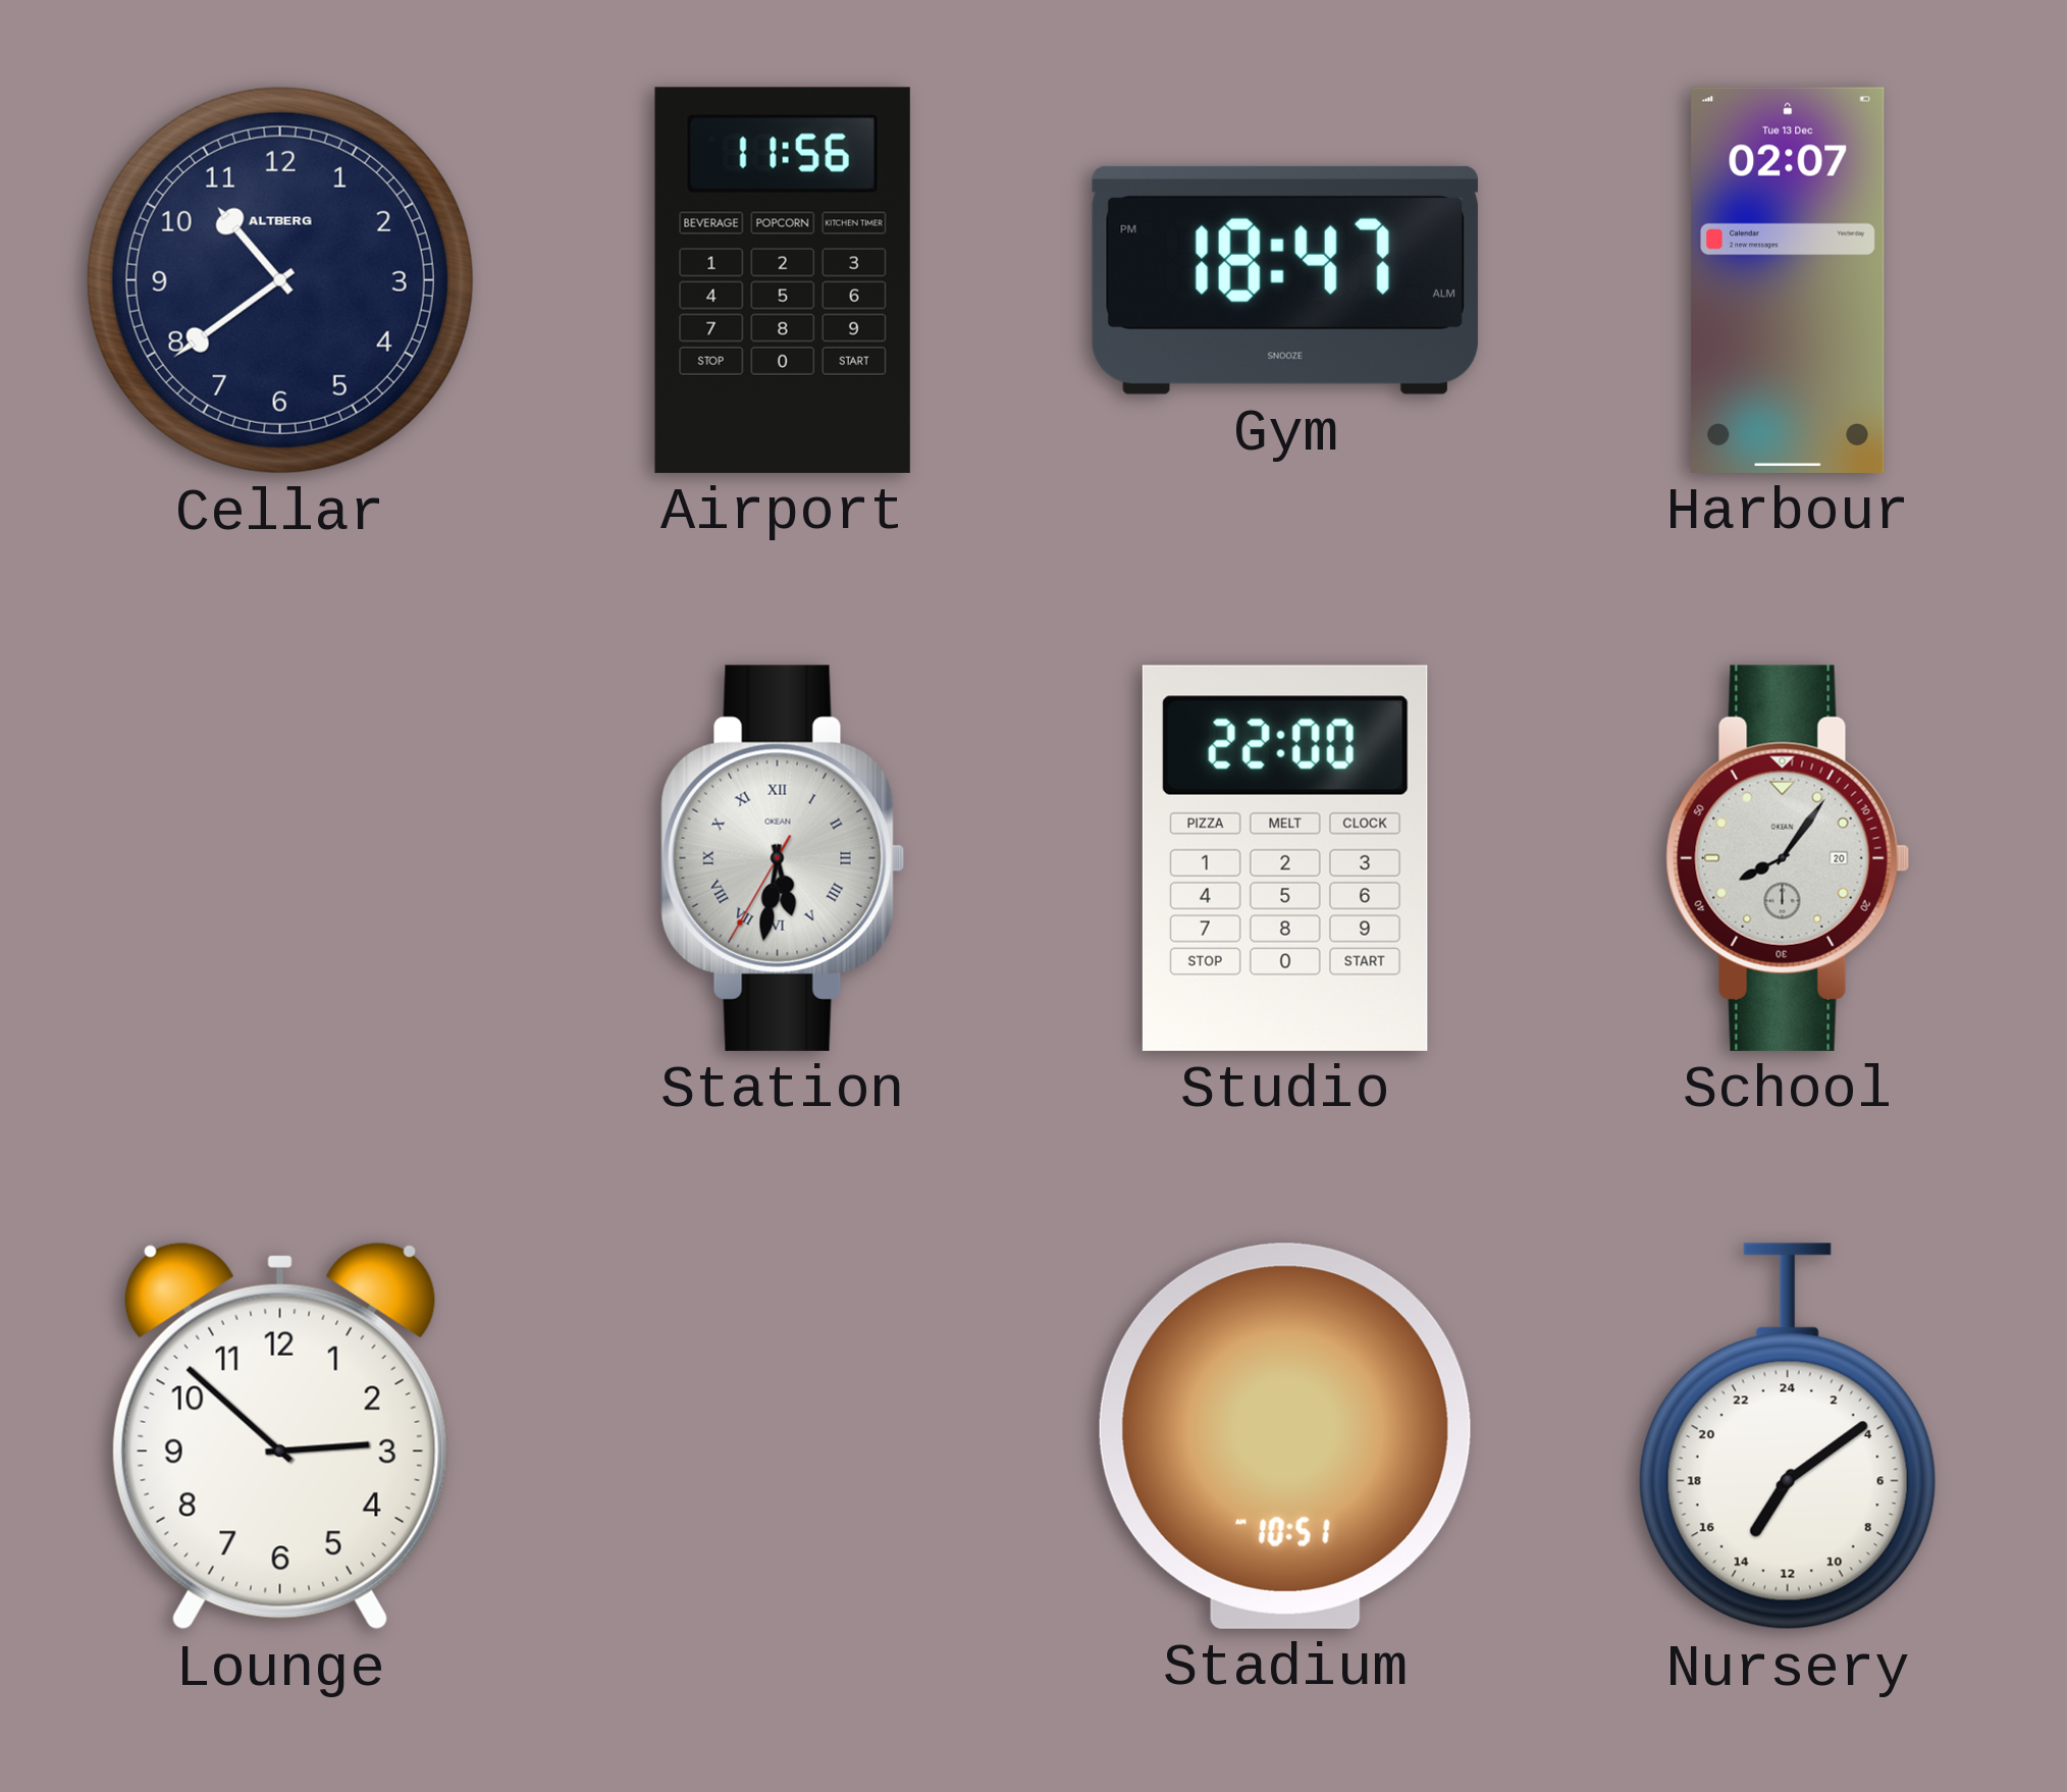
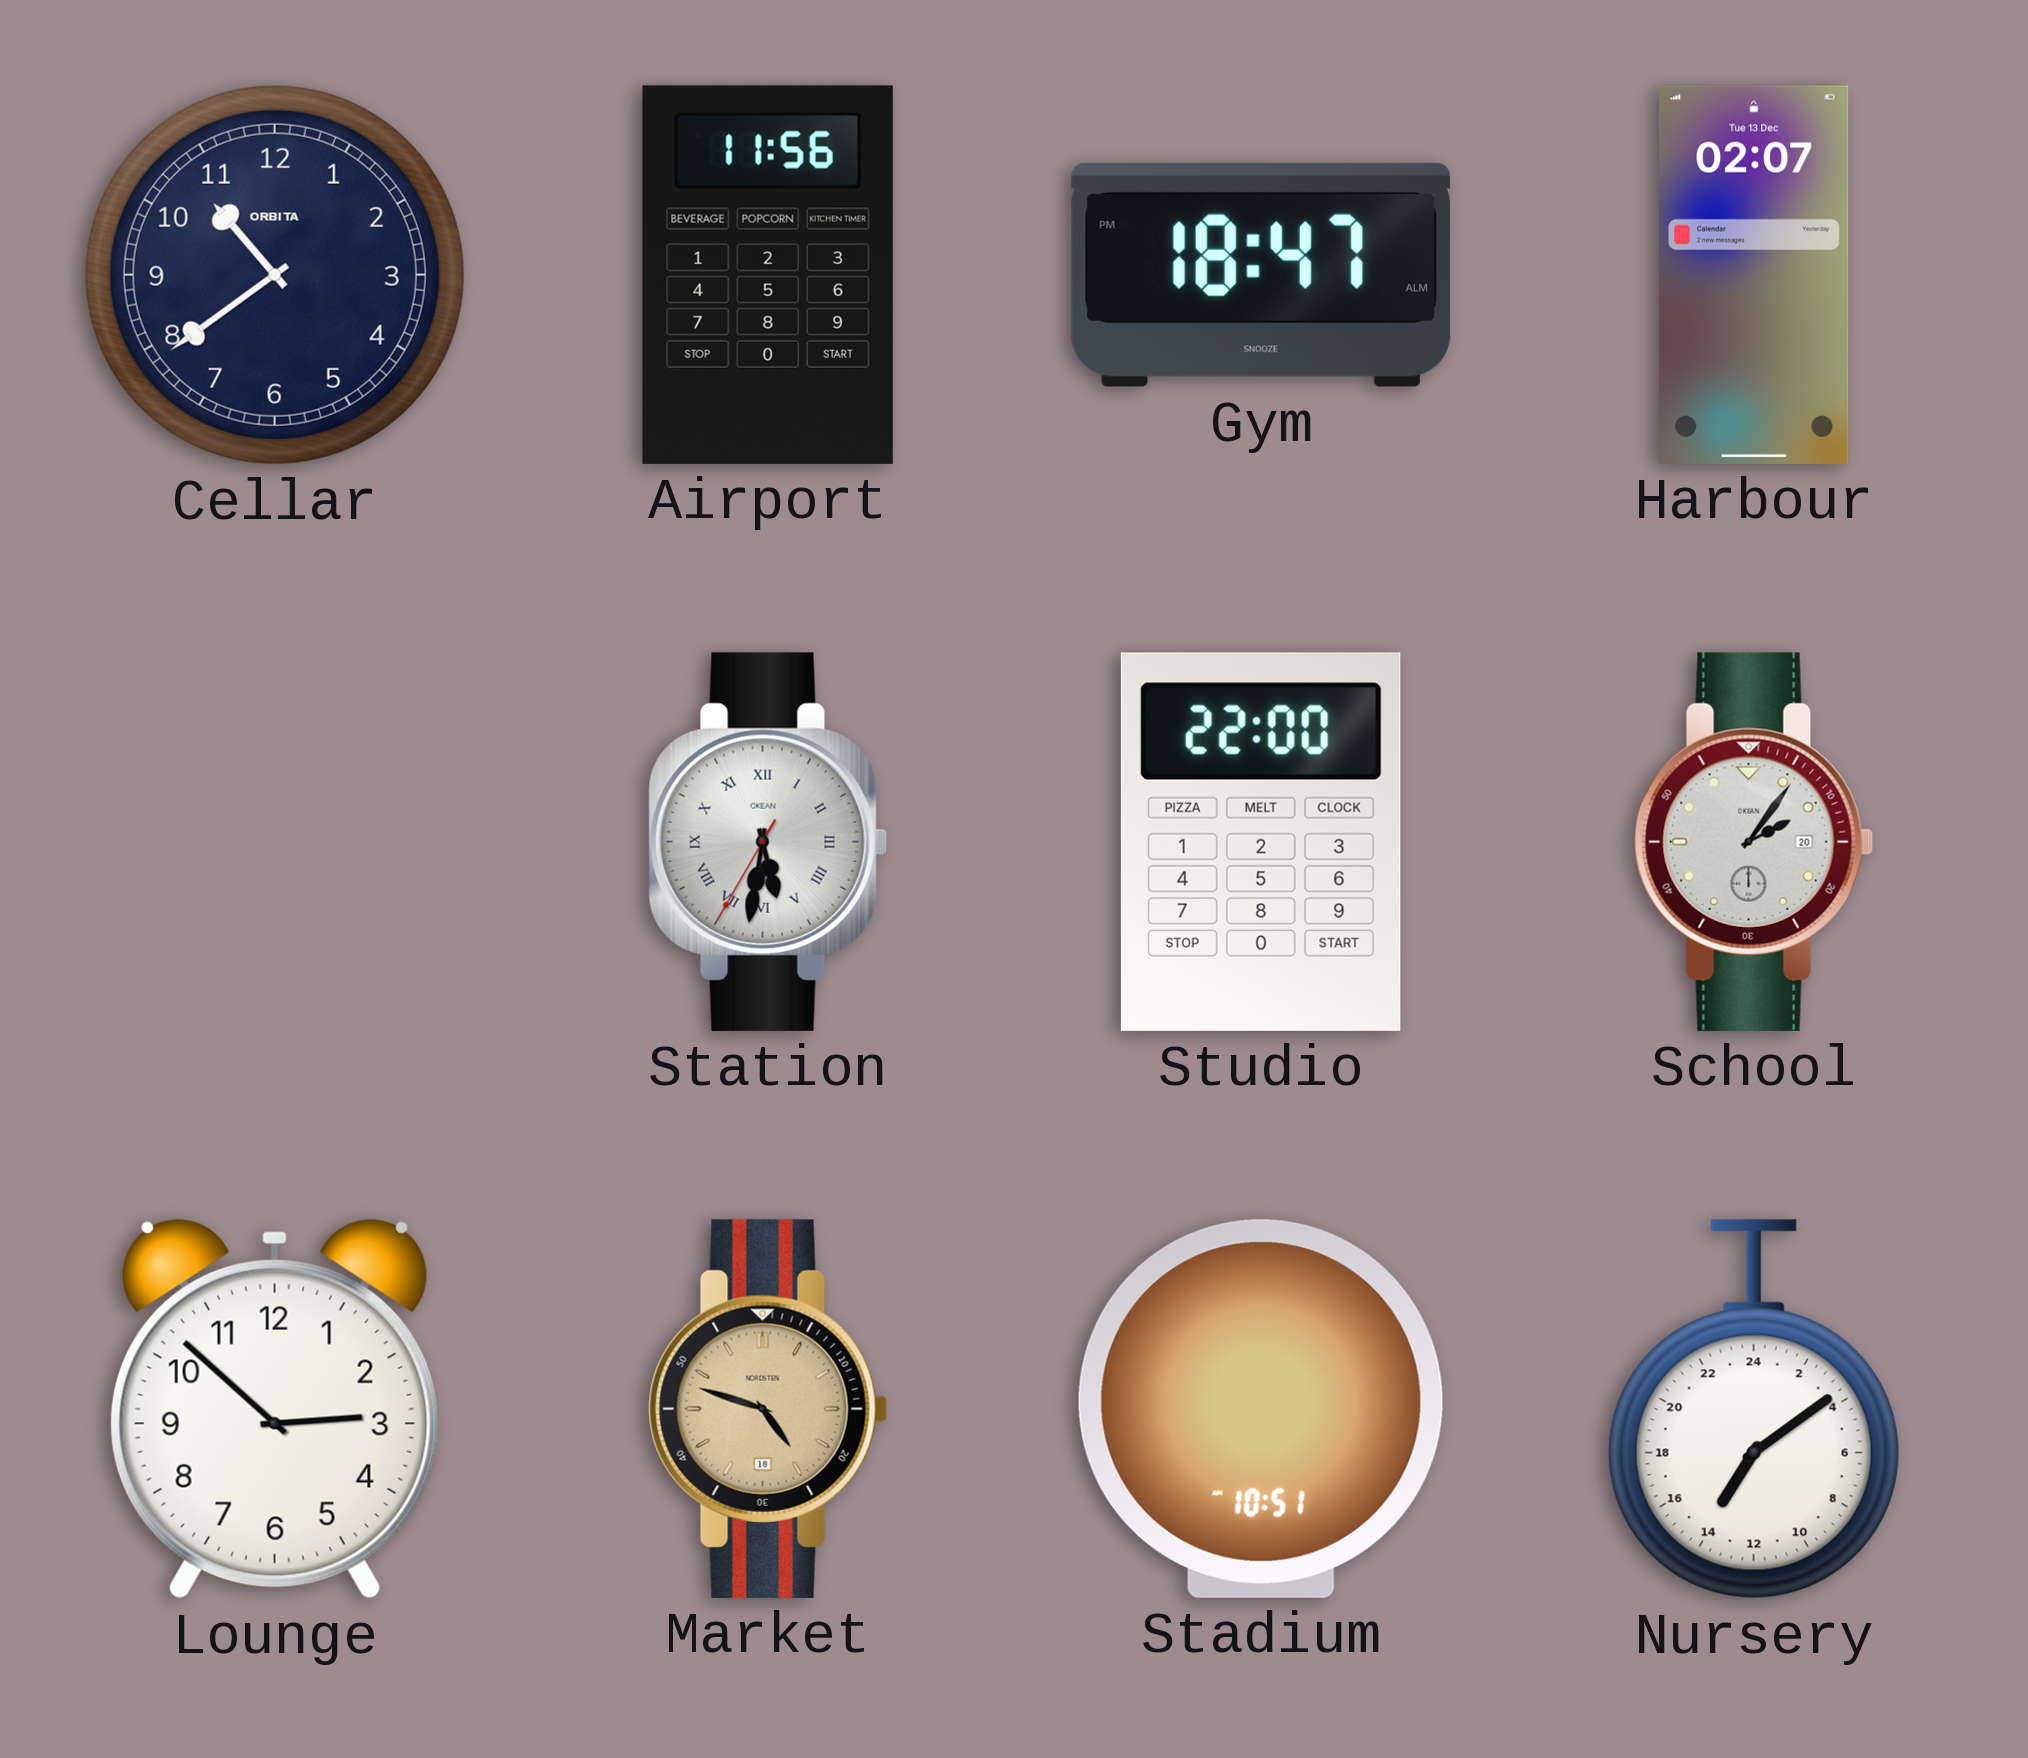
Cellar brand: ALTBERG -> ORBITA
School: 8:06 -> 2:06
Market: none -> 4:48
